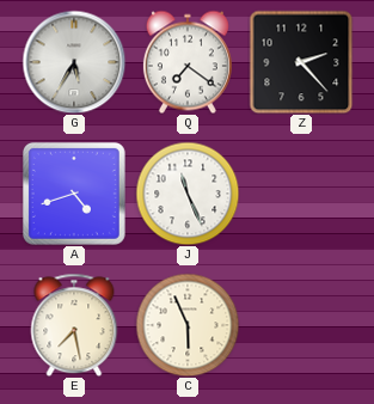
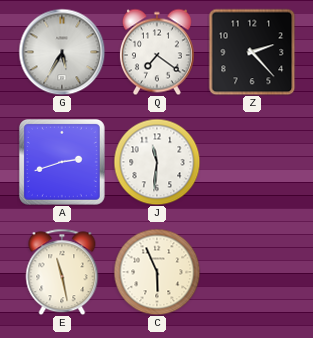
A: 4:42 -> 2:42
J: 11:26 -> 11:31
E: 7:28 -> 11:28
